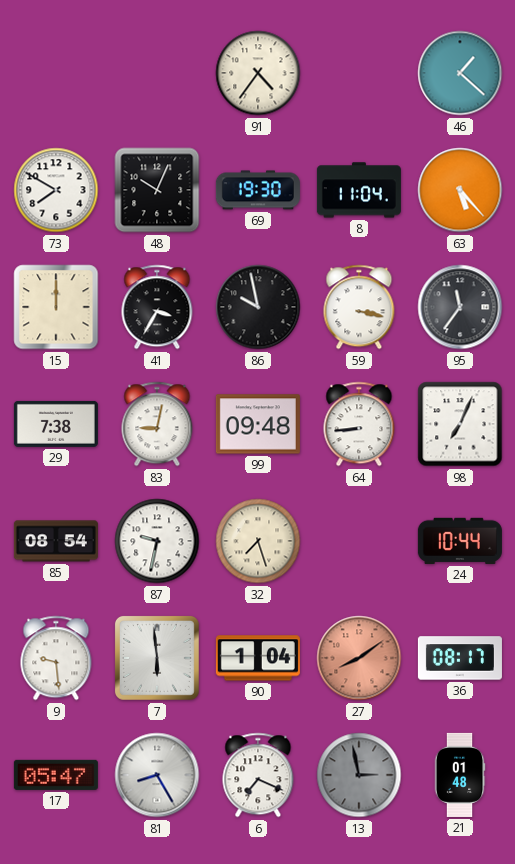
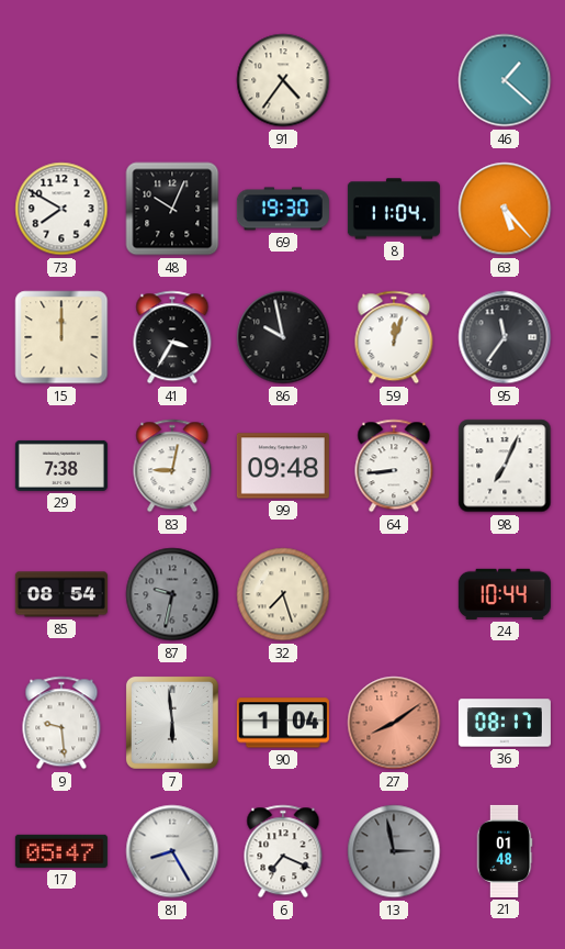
59: 3:17 -> 12:03
87 dial: white -> grey
